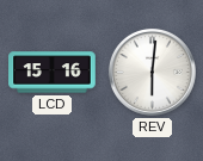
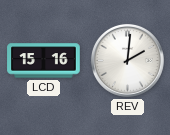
REV: 6:01 -> 2:01
